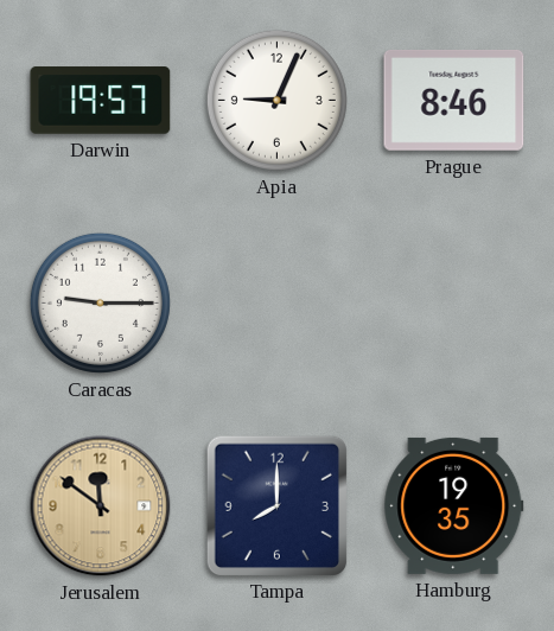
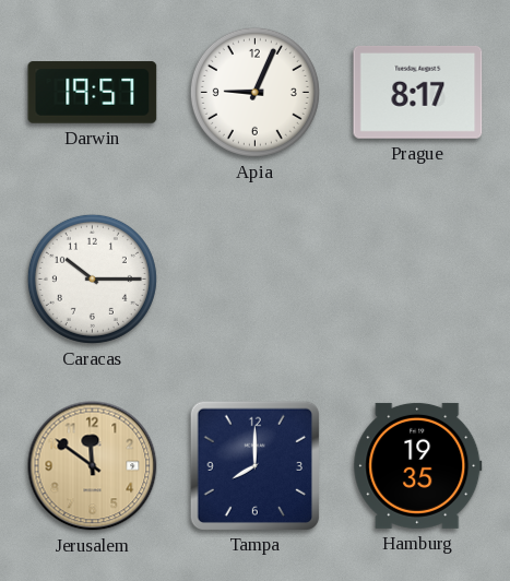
Prague: 8:46 -> 8:17
Caracas: 9:15 -> 10:15
